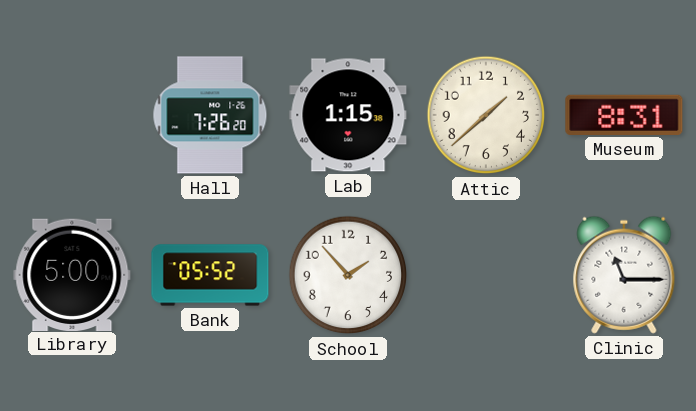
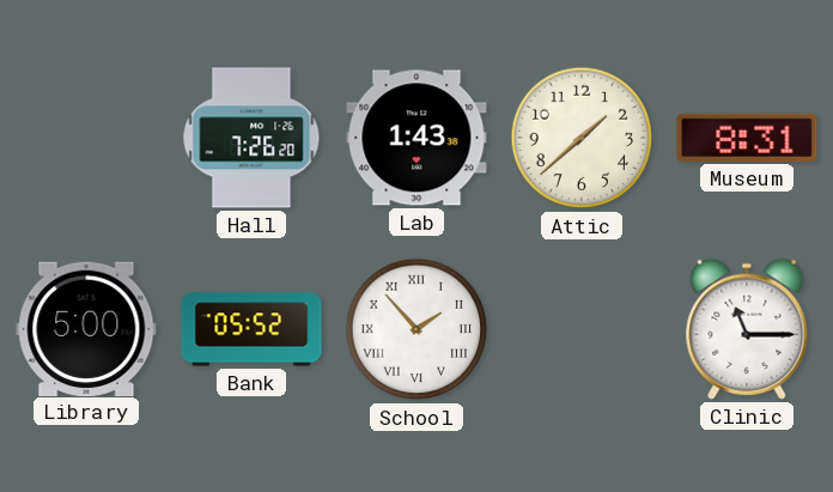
Lab: 1:15 -> 1:43
School numerals: Arabic -> Roman
